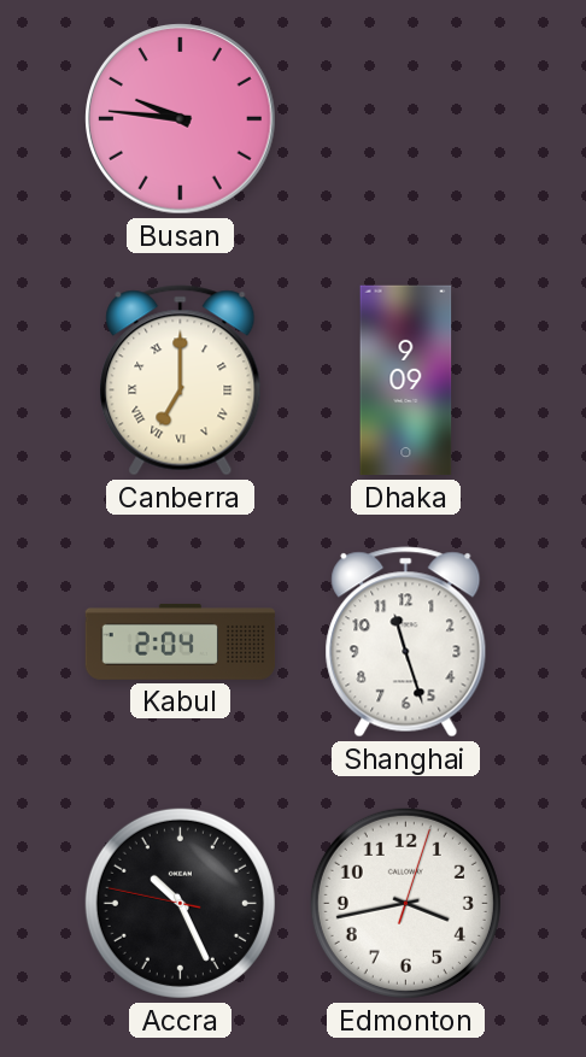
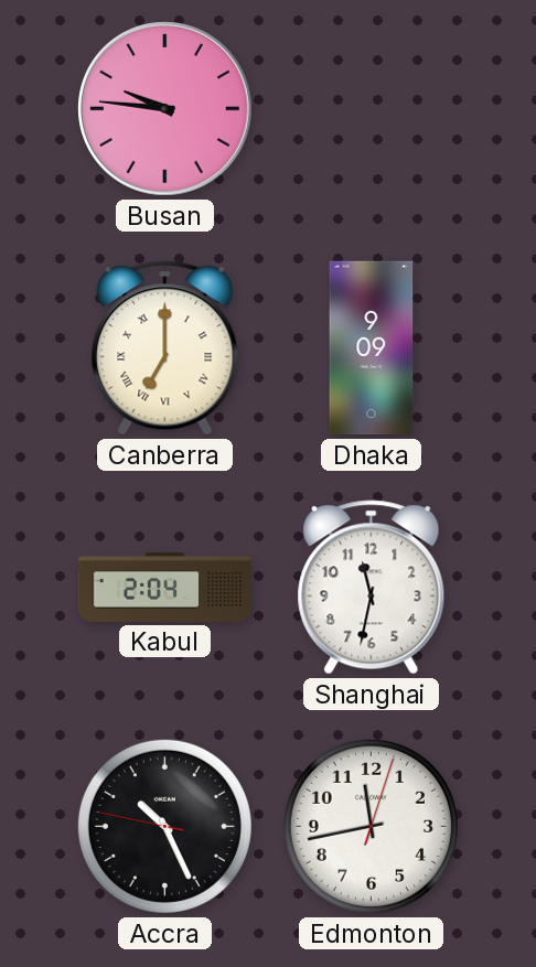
Shanghai: 11:27 -> 11:32
Edmonton: 3:43 -> 11:43
